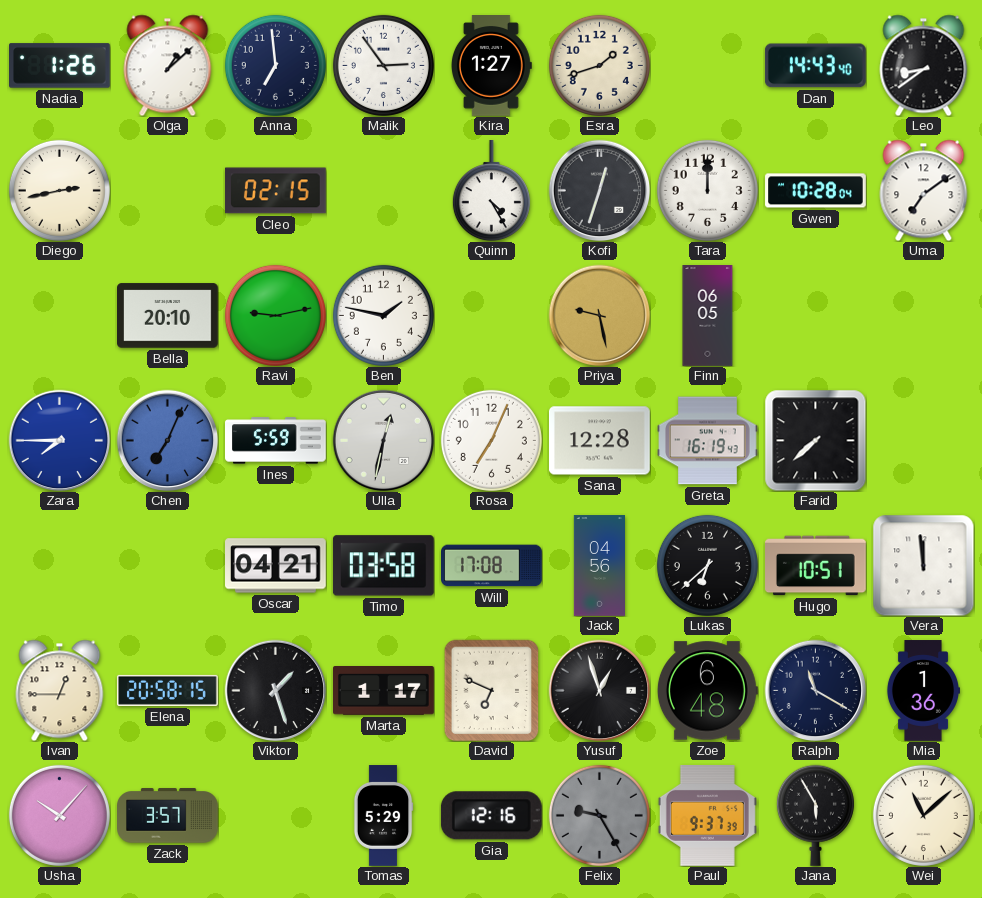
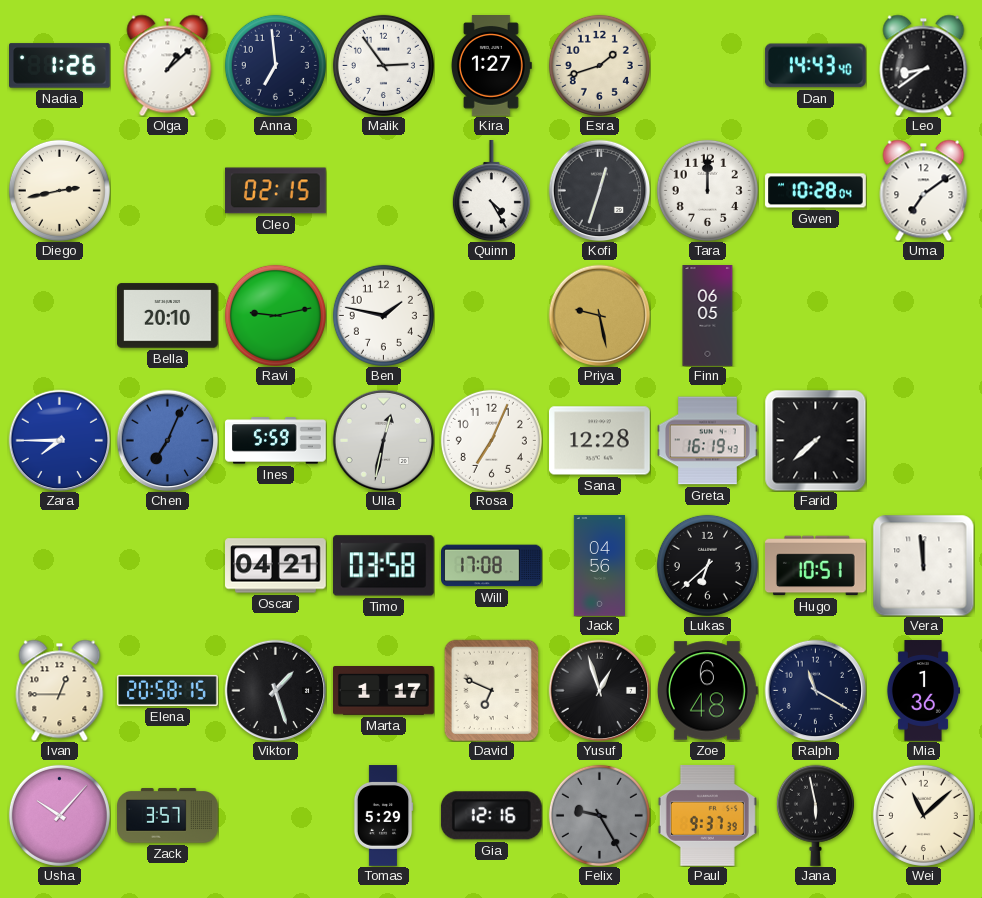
Jana: 5:55 -> 5:58
